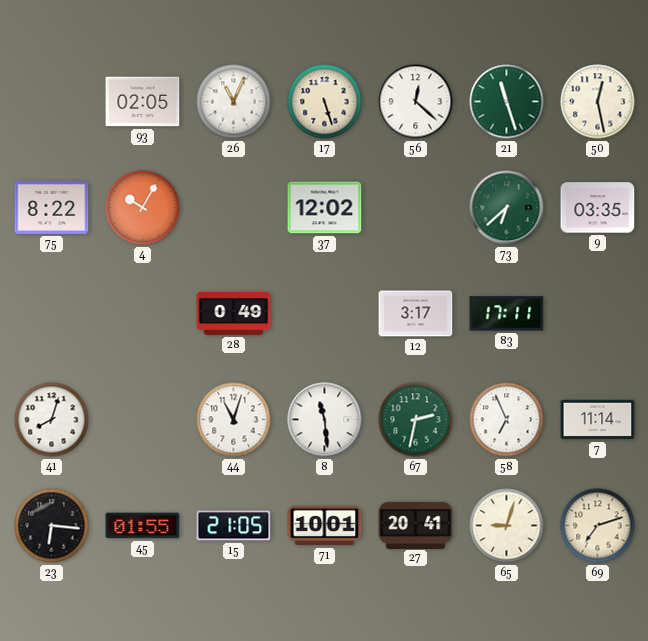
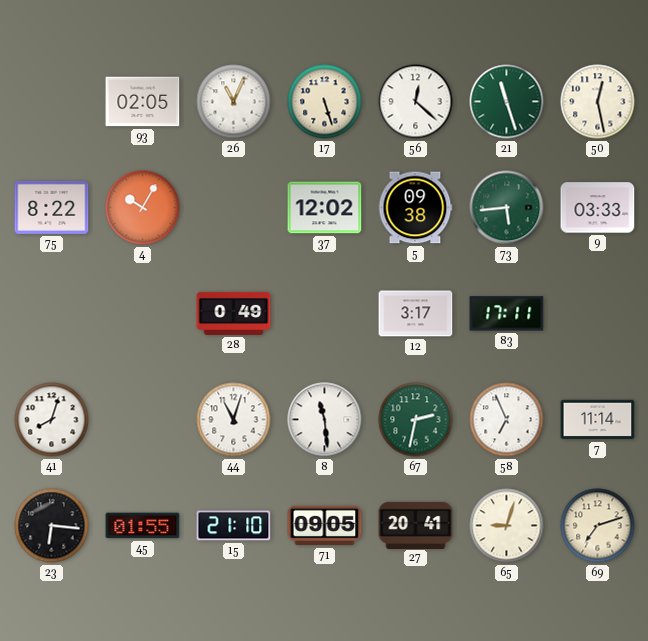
5: none -> 09:38
73: 6:38 -> 5:44
9: 03:35 -> 03:33
15: 21:05 -> 21:10
71: 10:01 -> 09:05
